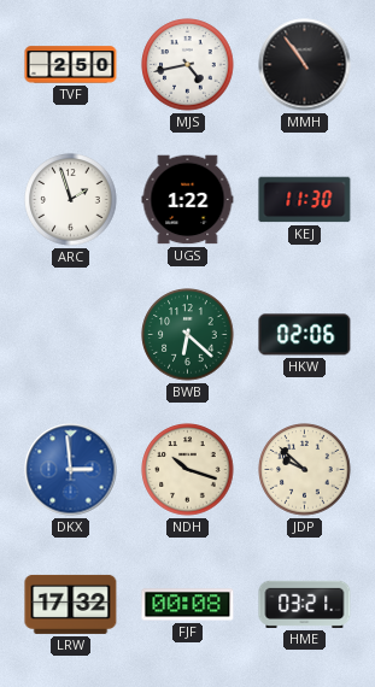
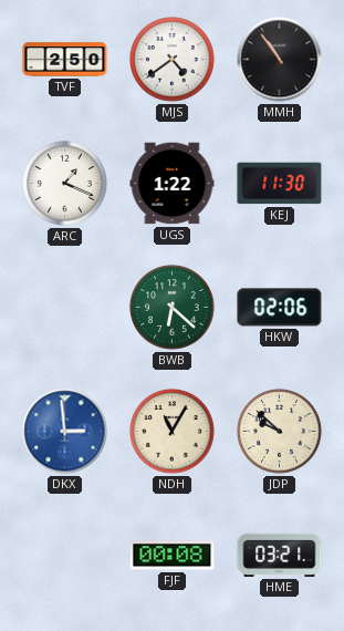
MJS: 4:43 -> 4:39
ARC: 1:57 -> 1:19
NDH: 10:18 -> 11:05
LRW: 17:32 -> none
